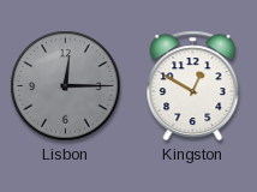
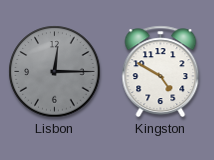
Kingston: 12:50 -> 4:50
